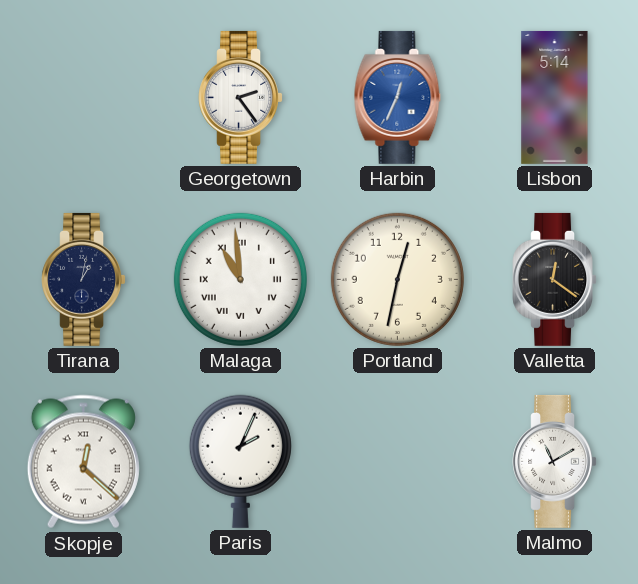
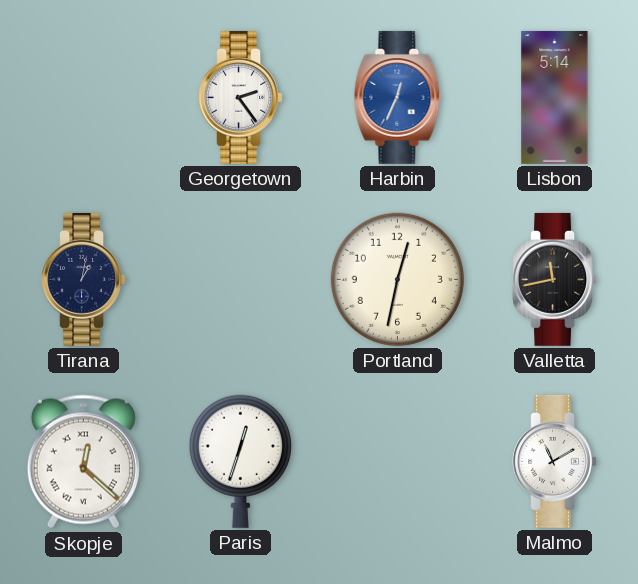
Malaga: 10:59 -> none
Valletta: 12:21 -> 11:43
Paris: 2:04 -> 12:33
